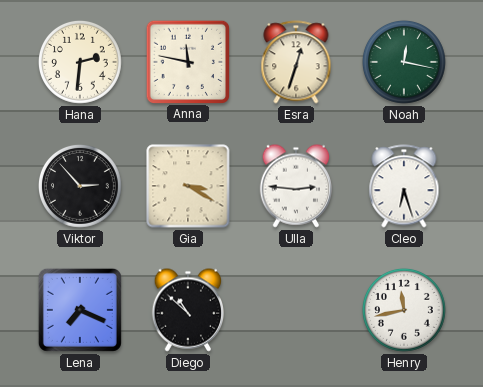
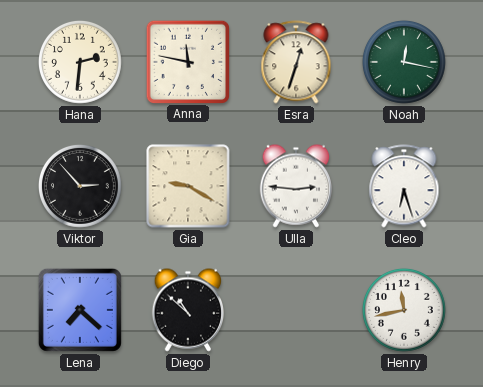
Gia: 3:20 -> 9:20
Lena: 7:19 -> 7:22
